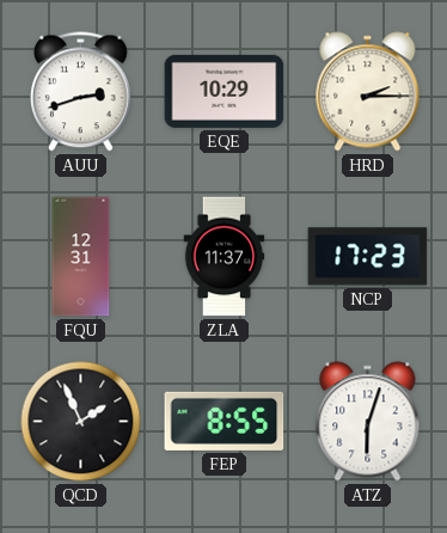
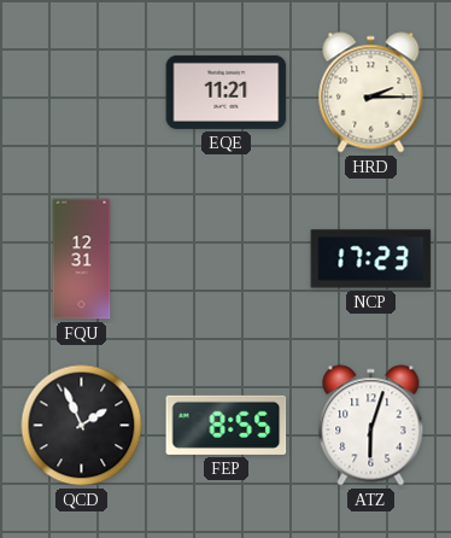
AUU: 2:42 -> none
EQE: 10:29 -> 11:21
ZLA: 11:37 -> none
